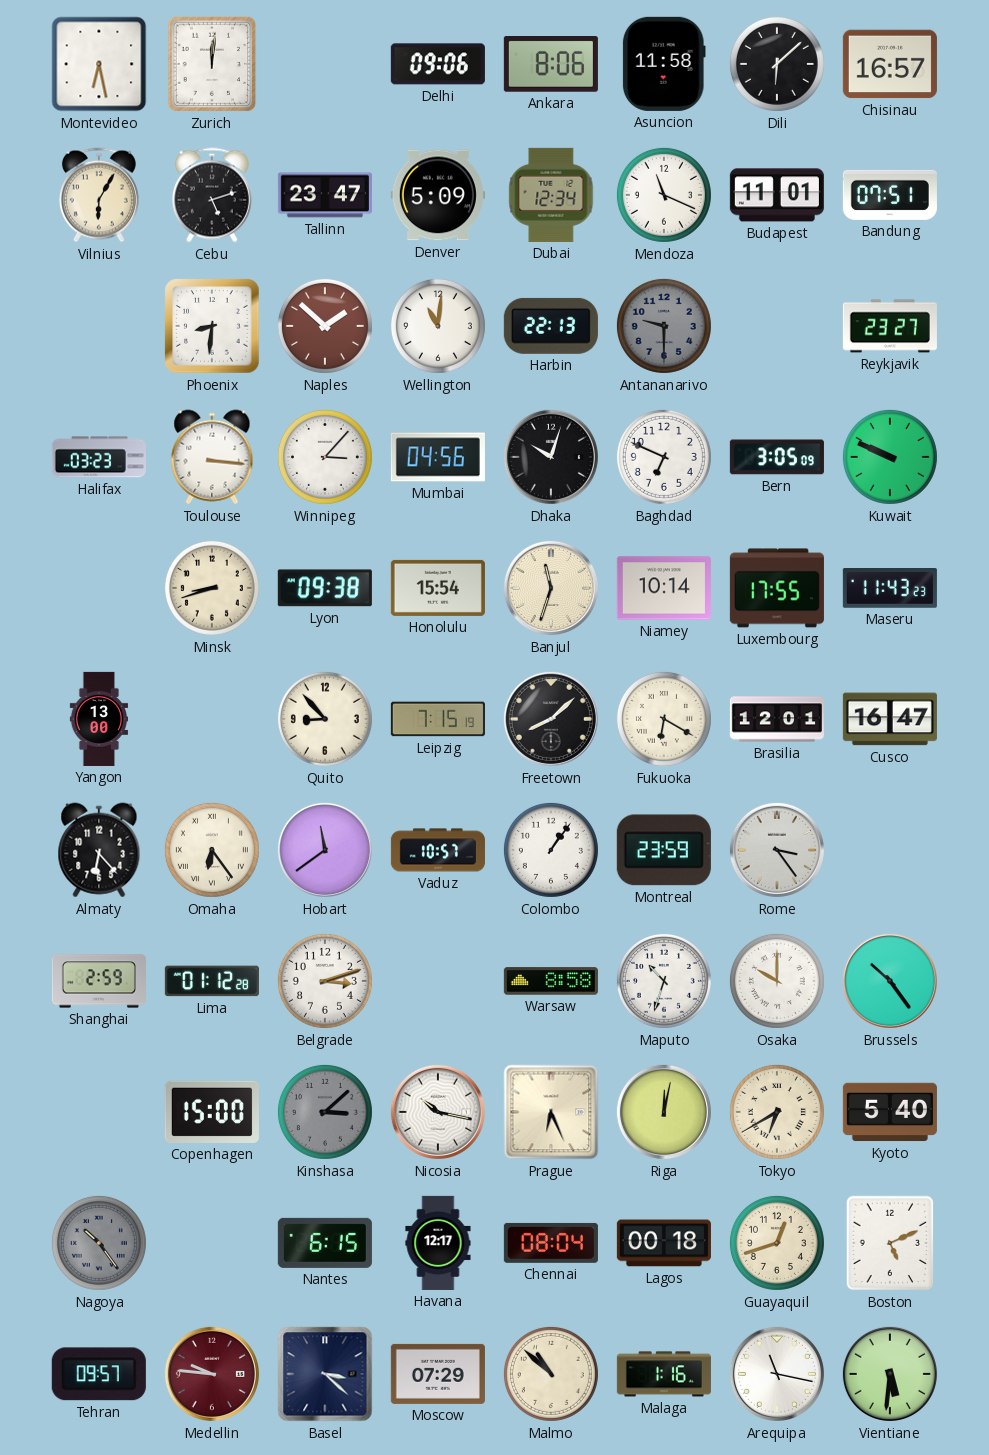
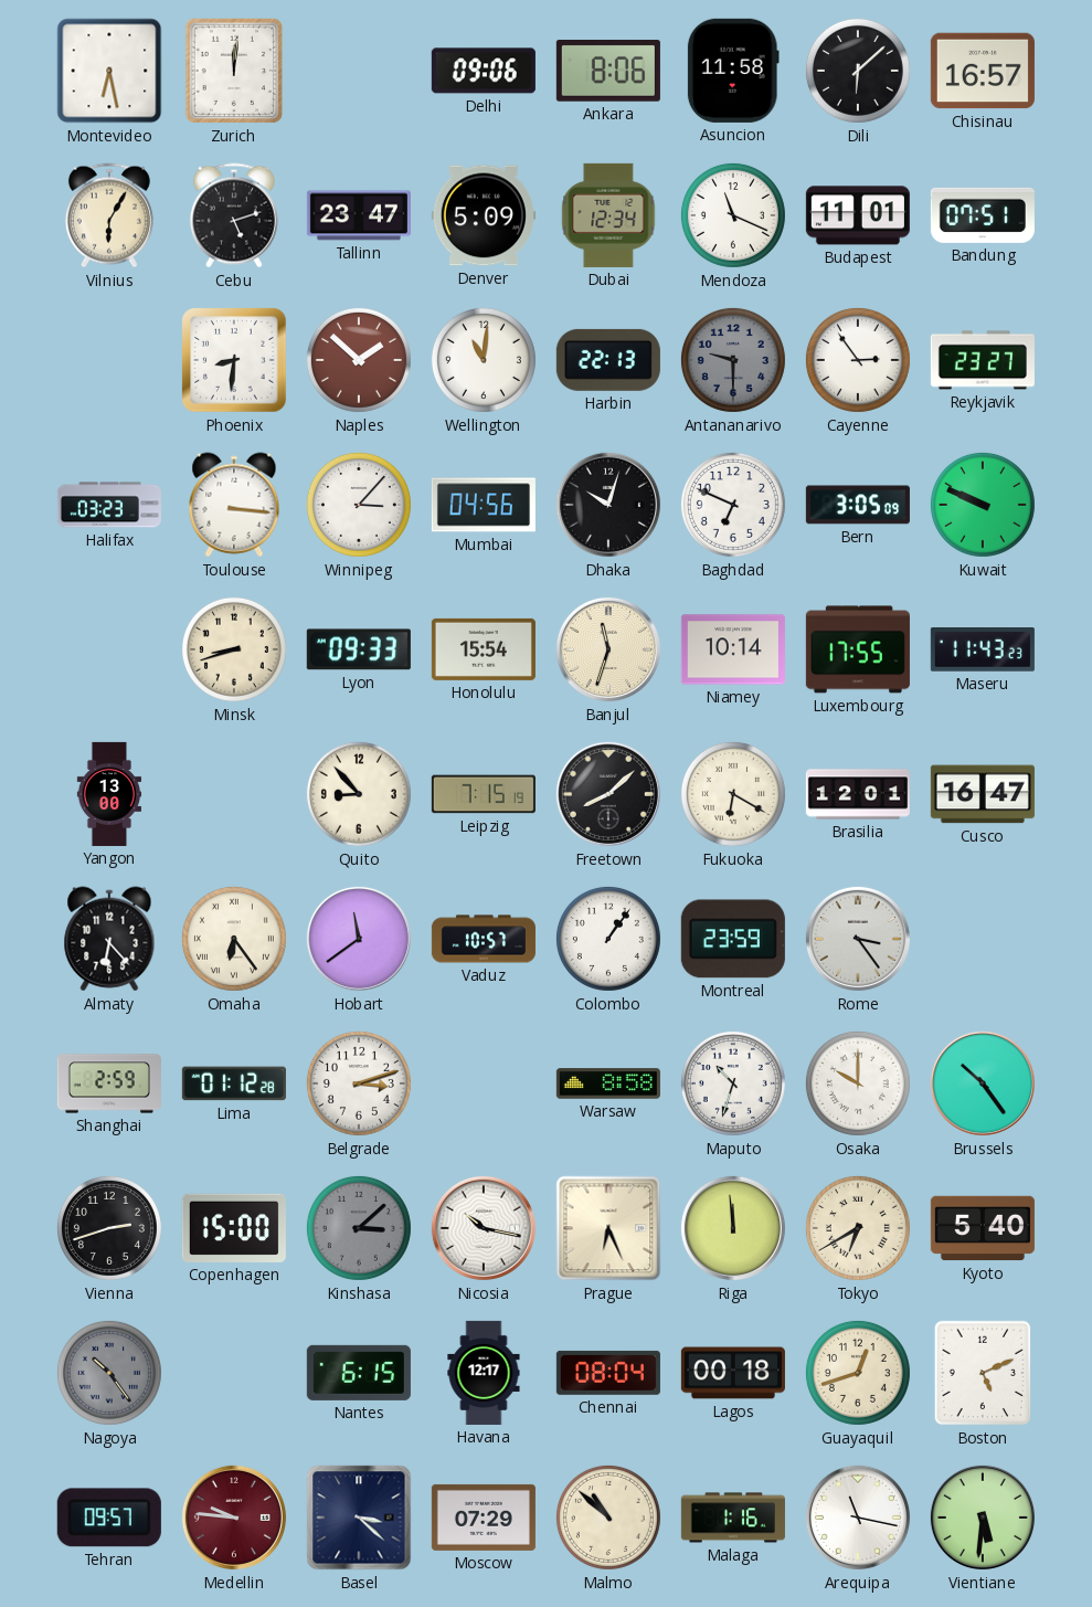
Cayenne: none -> 2:54
Lyon: 09:38 -> 09:33
Vienna: none -> 2:42
Riga: 12:02 -> 11:59
